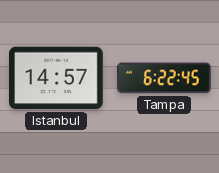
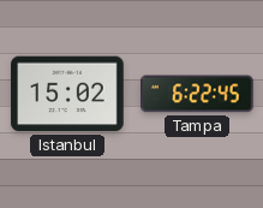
Istanbul: 14:57 -> 15:02
